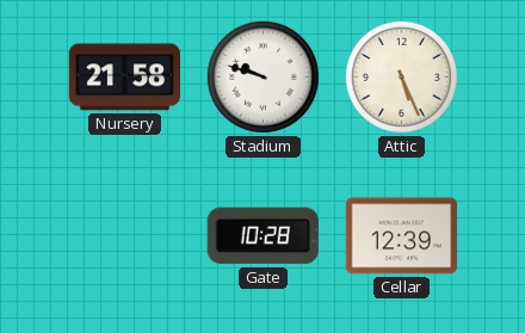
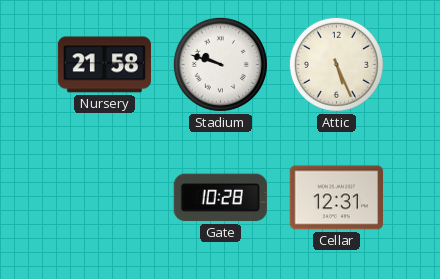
Cellar: 12:39 -> 12:31
